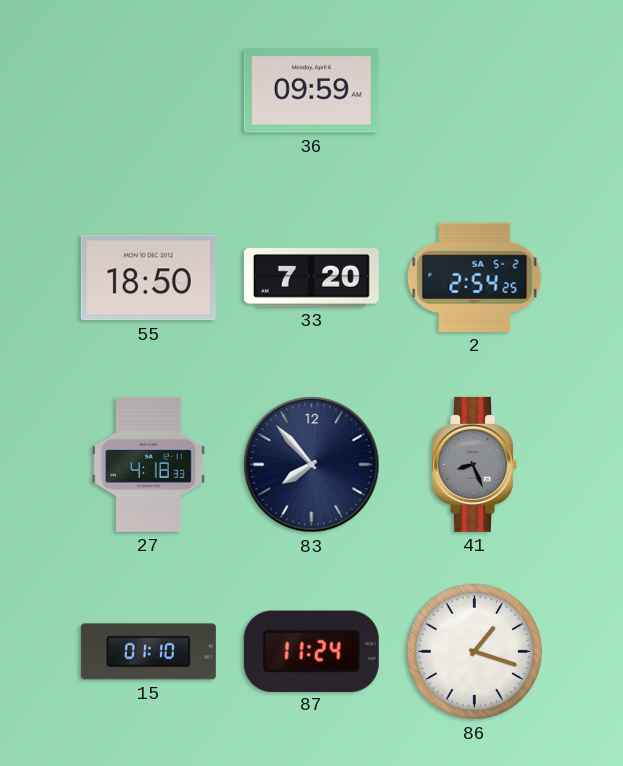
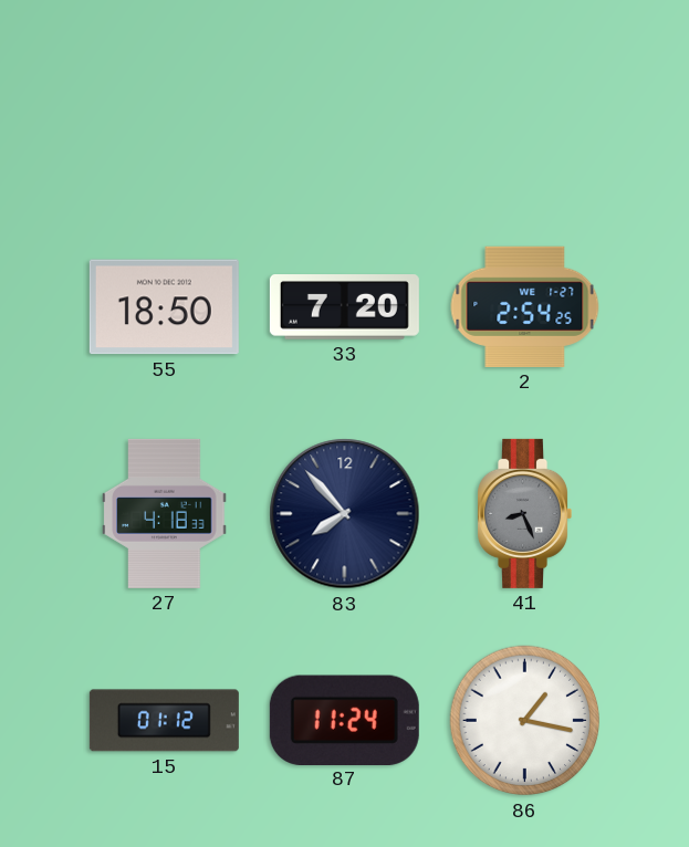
36: 09:59 -> none
2 date: SA 5-2 -> WE 1-27
15: 01:10 -> 01:12
86: 1:18 -> 1:17
